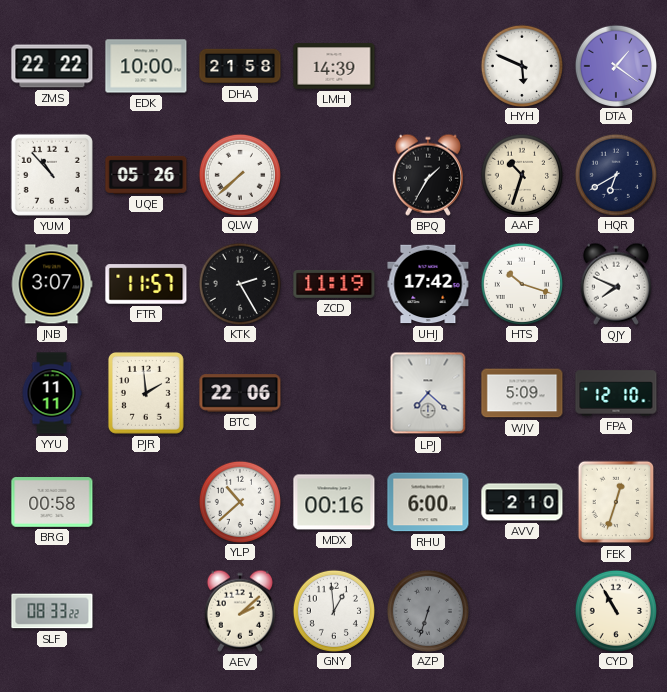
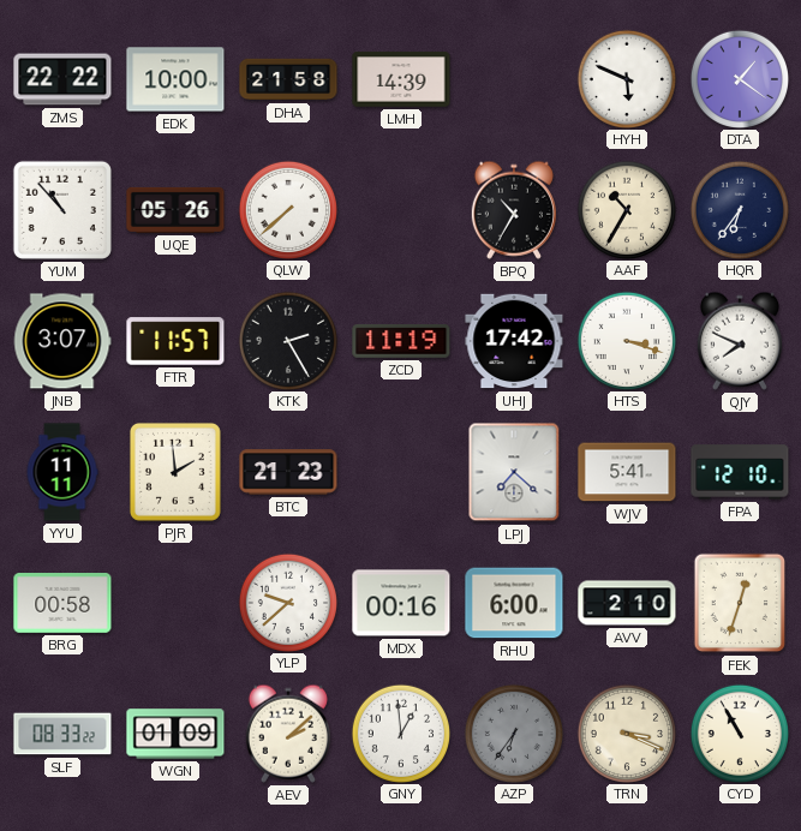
BPQ: 1:35 -> 10:35
AAF: 10:33 -> 10:35
HQR: 6:40 -> 6:36
HTS: 10:18 -> 3:18
BTC: 22:06 -> 21:23
WJV: 5:09 -> 5:41
YLP: 10:38 -> 9:38
WGN: none -> 01:09
AZP: 6:33 -> 6:36
TRN: none -> 3:19
